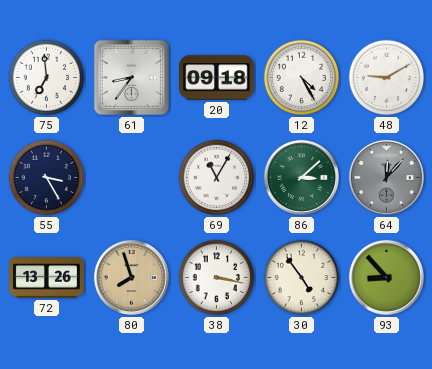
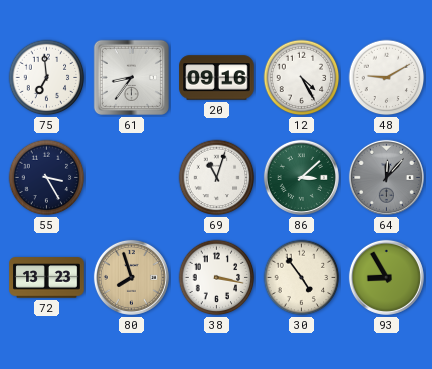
20: 09:18 -> 09:16
69: 11:05 -> 11:03
72: 13:26 -> 13:23
93: 8:53 -> 8:55
